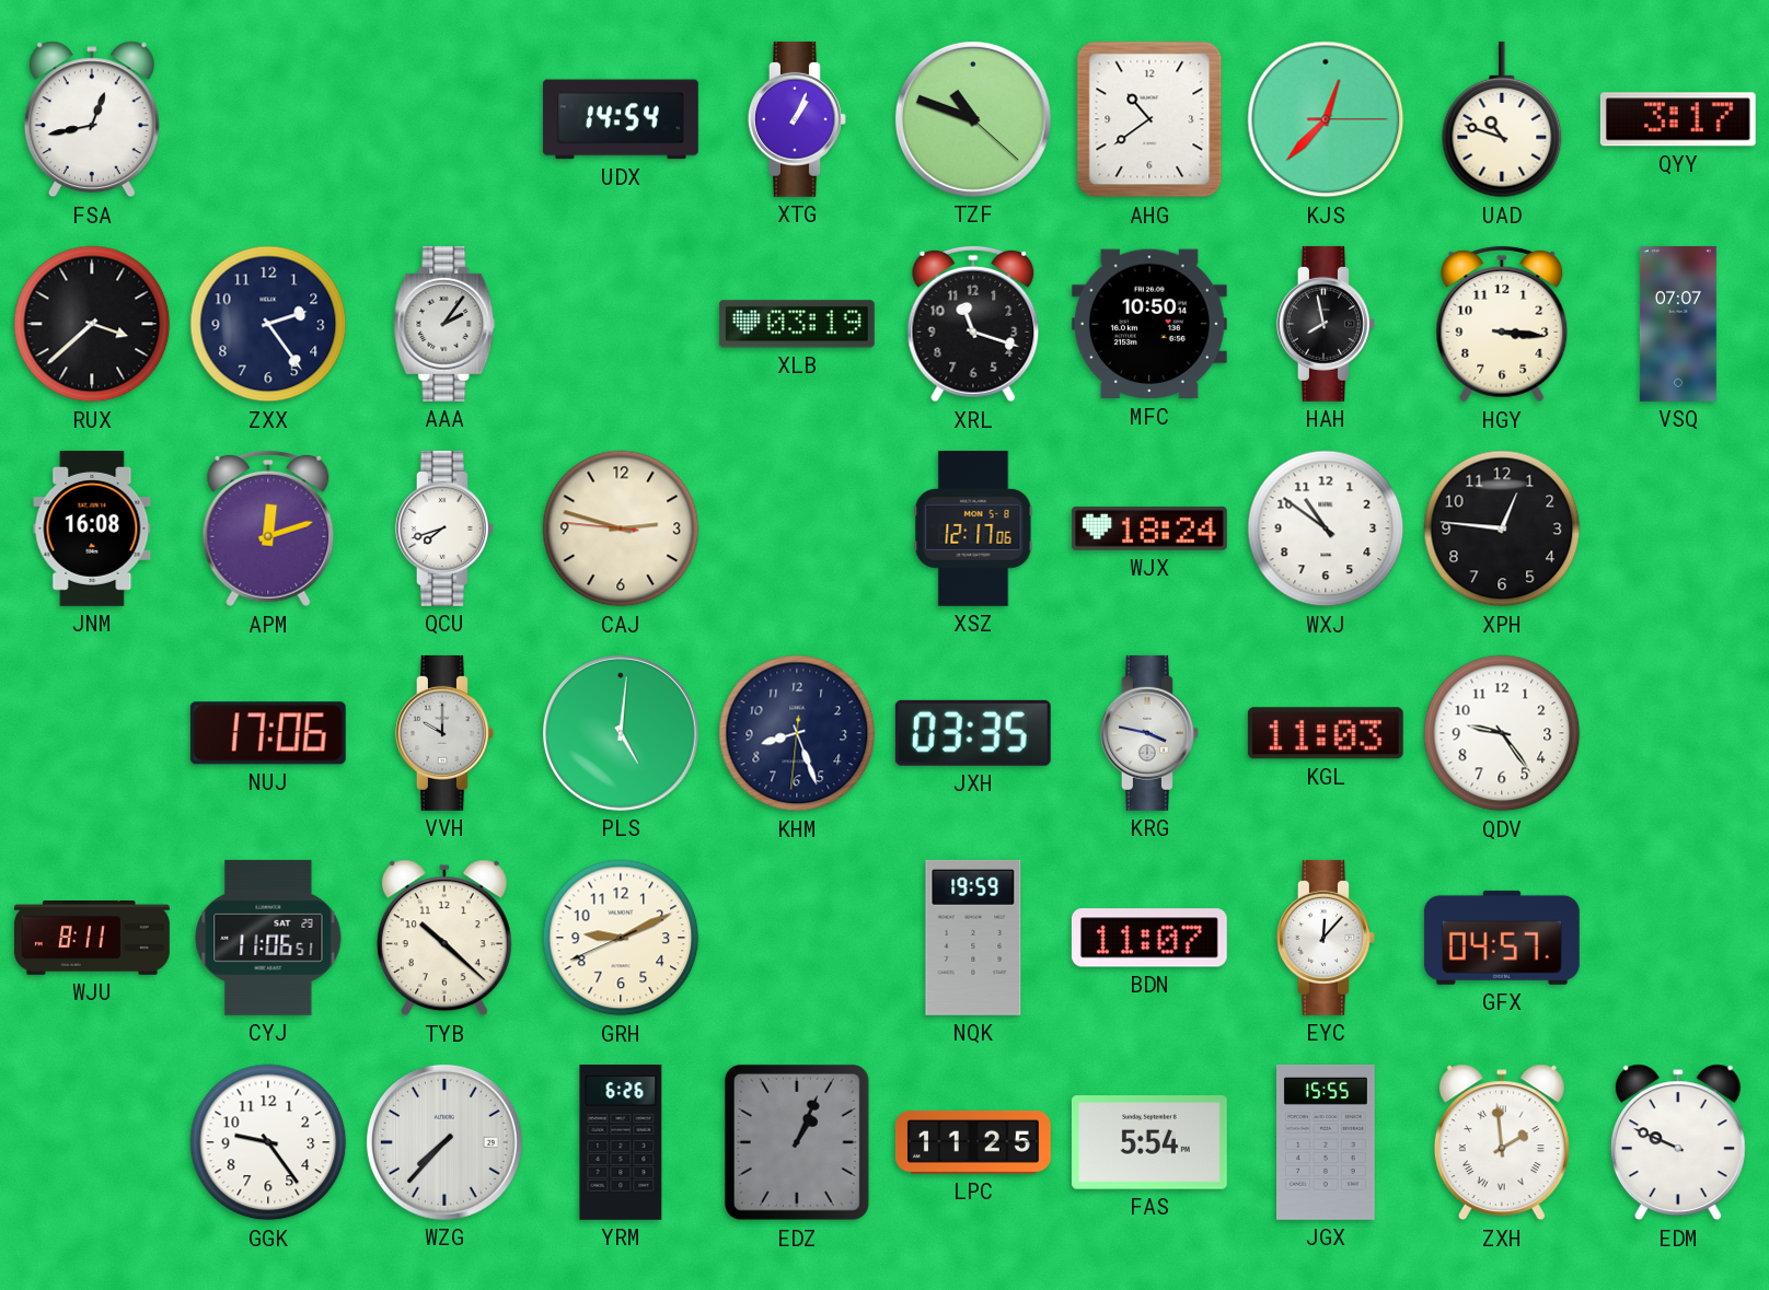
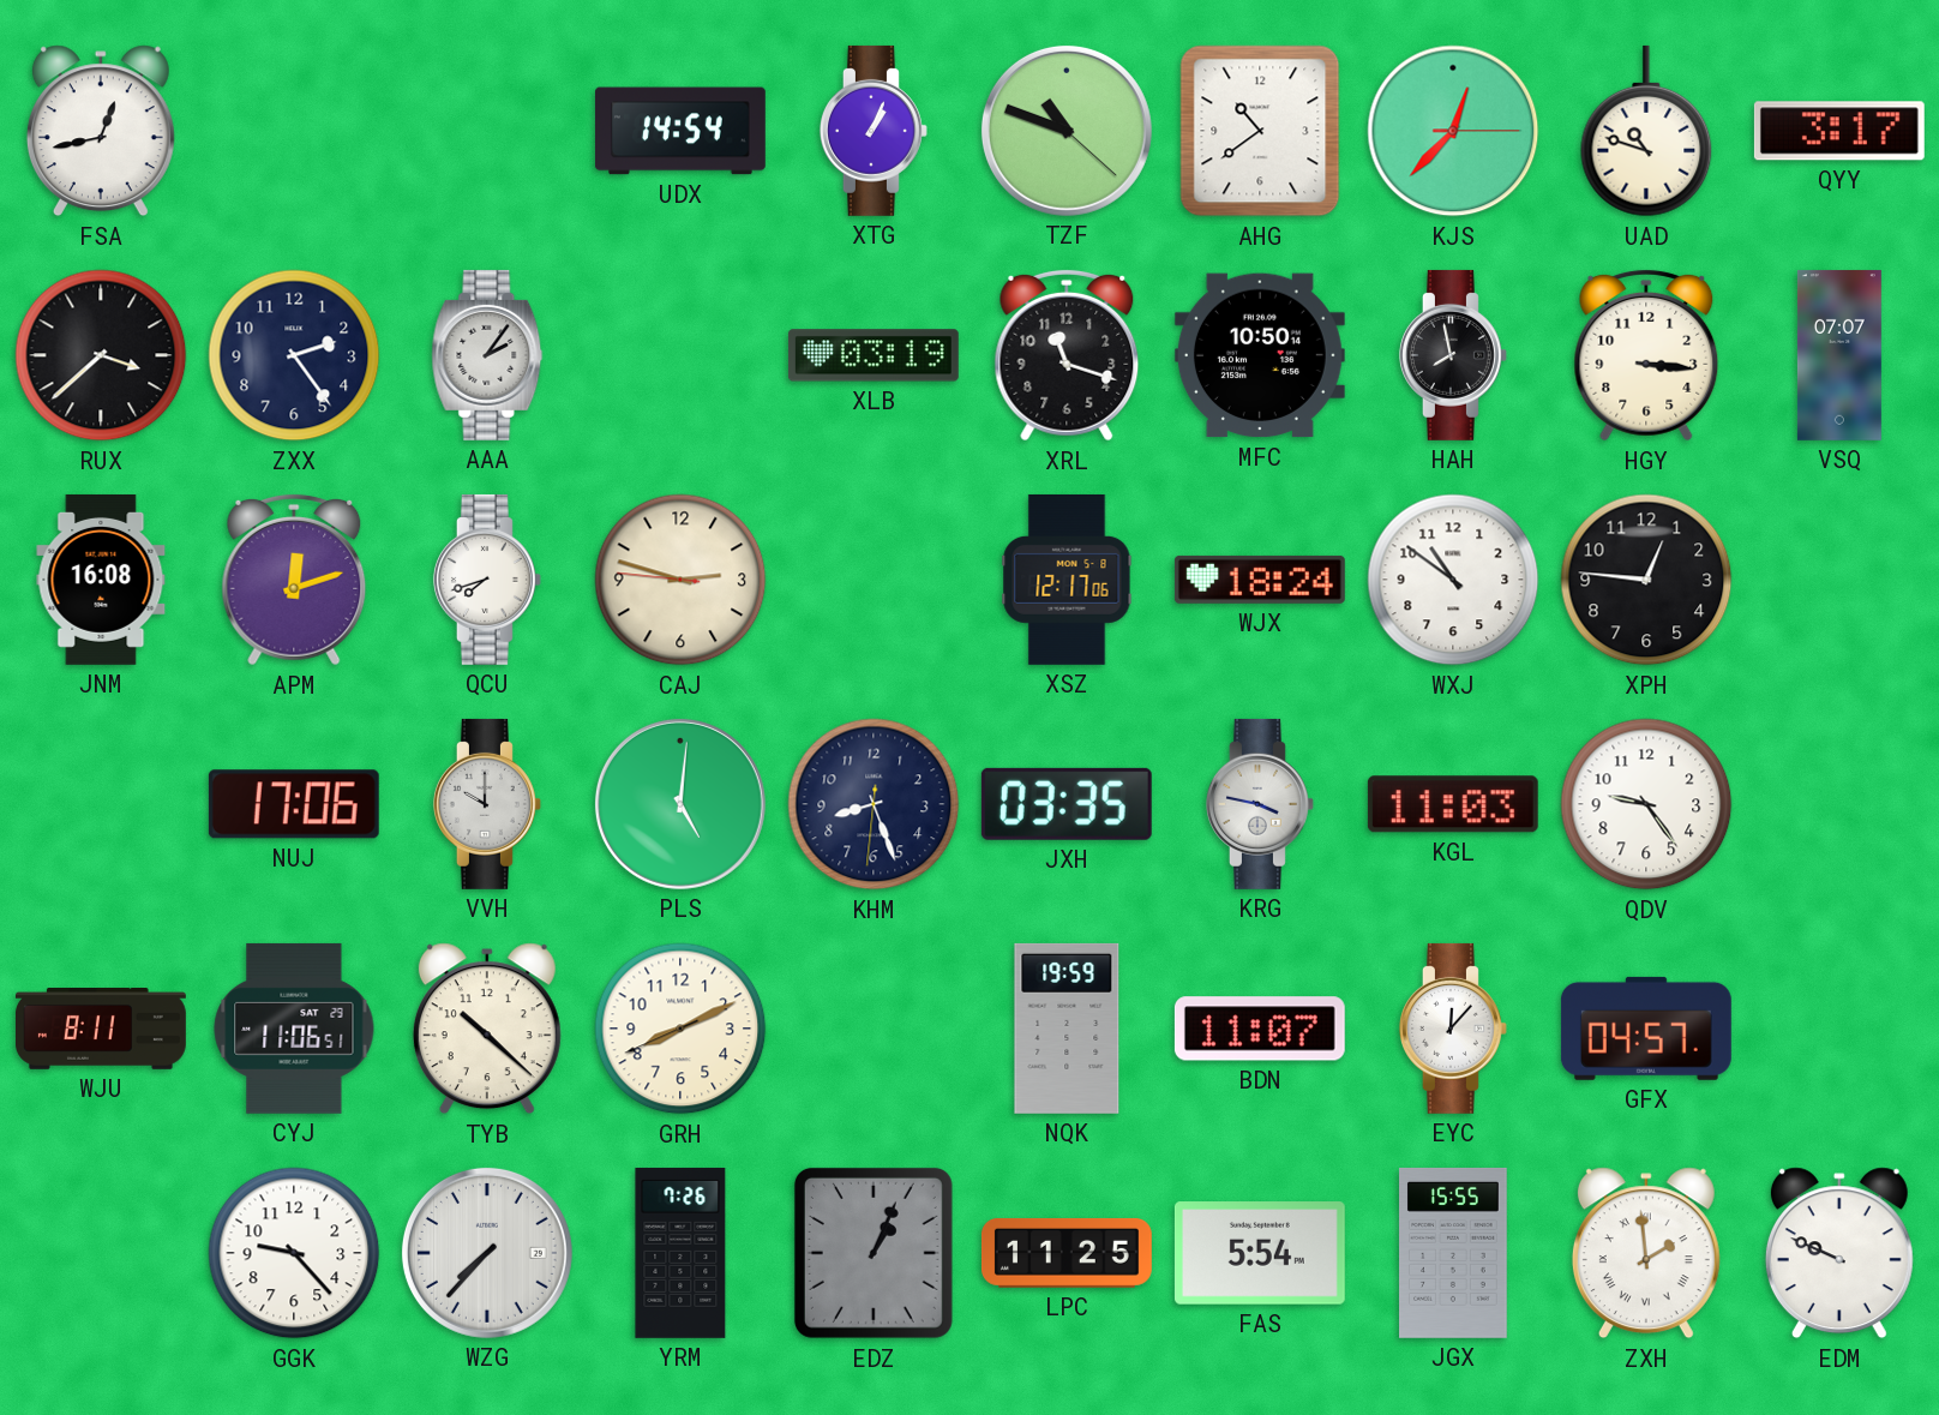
GRH: 9:10 -> 8:10
GGK: 9:24 -> 9:23
YRM: 6:26 -> 7:26
